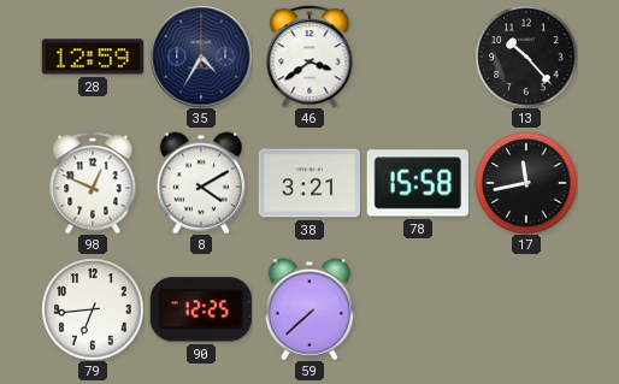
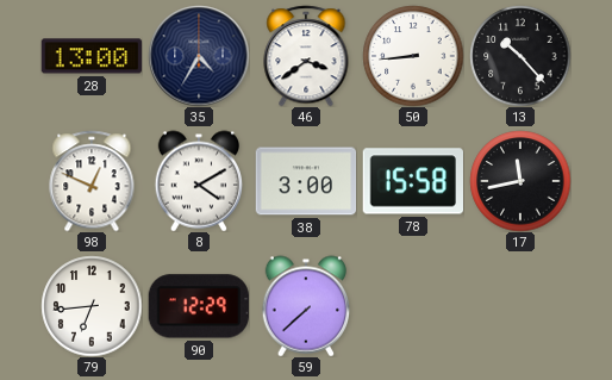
28: 12:59 -> 13:00
50: none -> 8:44
38: 3:21 -> 3:00
90: 12:25 -> 12:29
